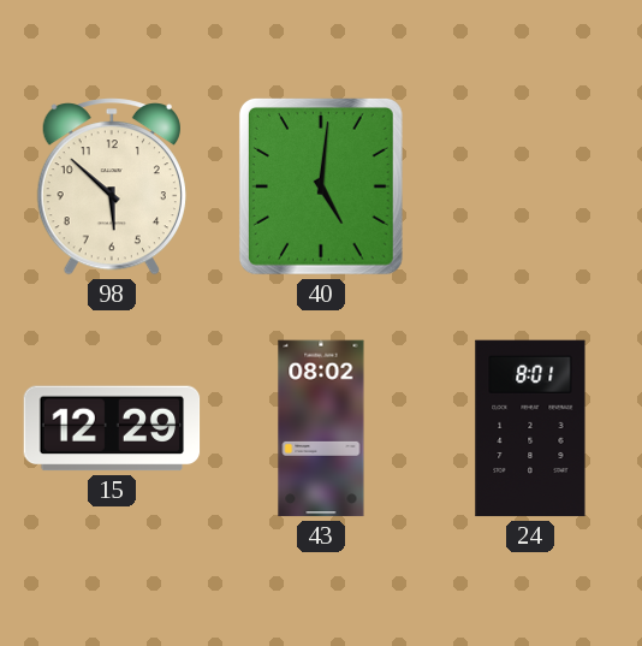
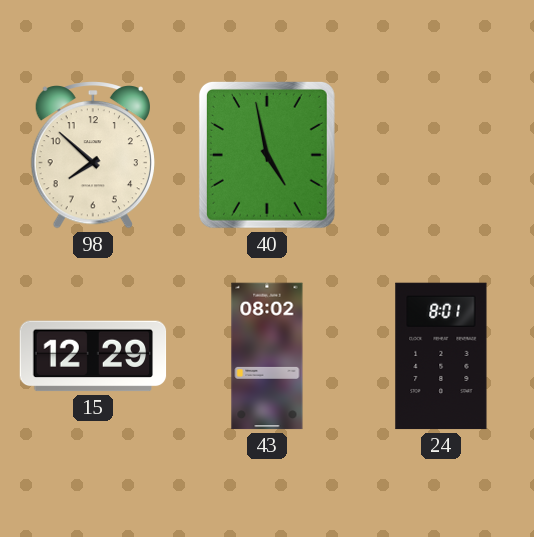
98: 5:52 -> 7:52
40: 5:01 -> 4:58
